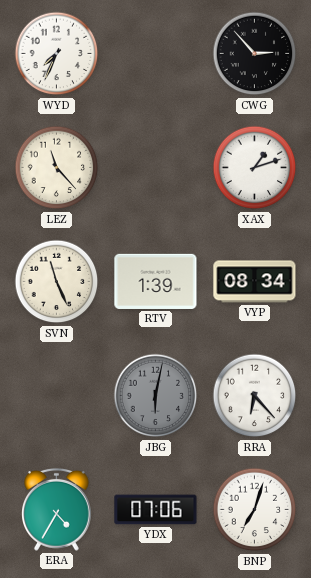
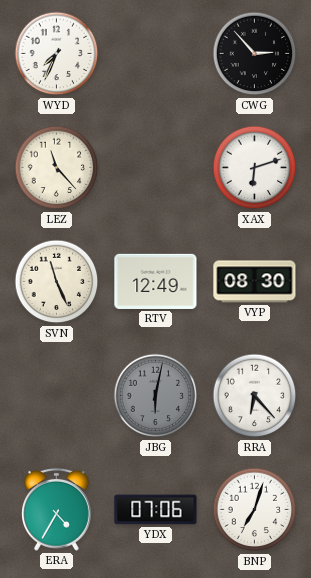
XAX: 1:12 -> 6:12
RTV: 1:39 -> 12:49
VYP: 08:34 -> 08:30
